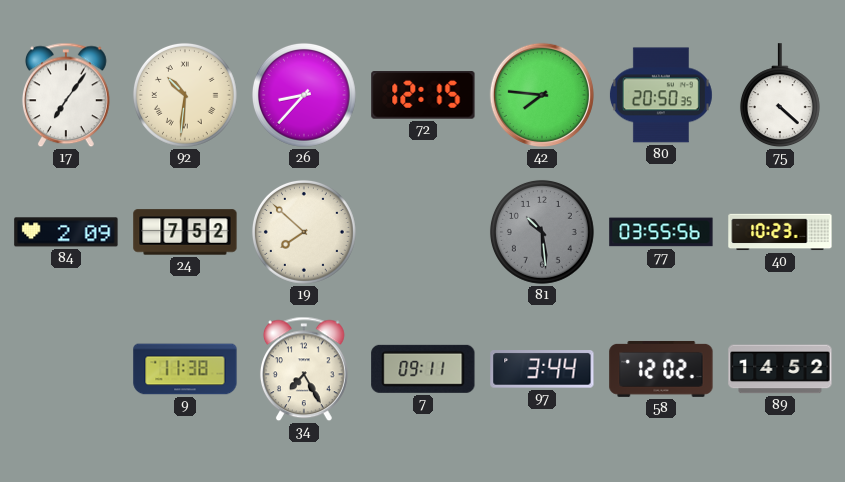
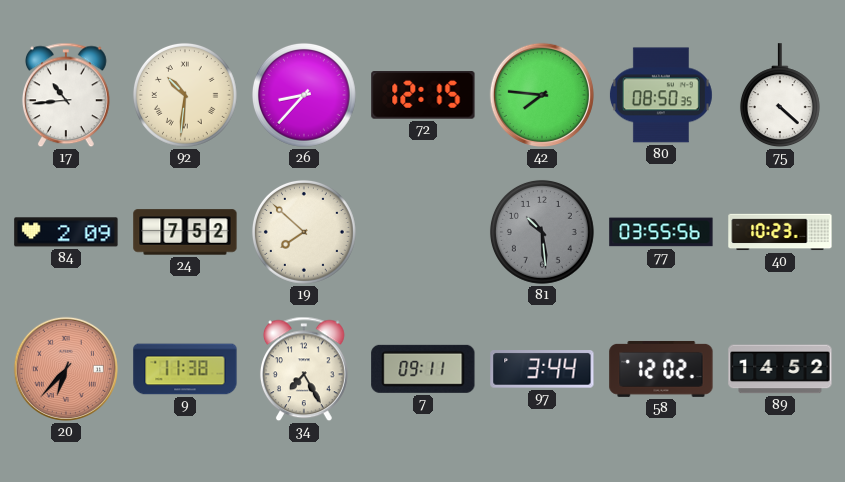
17: 7:06 -> 10:44
80: 20:50 -> 08:50
20: none -> 6:37
